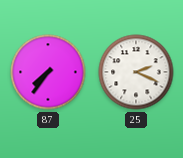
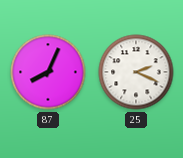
87: 7:36 -> 8:04
